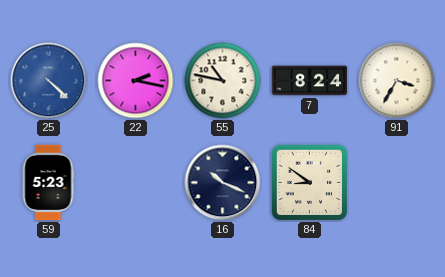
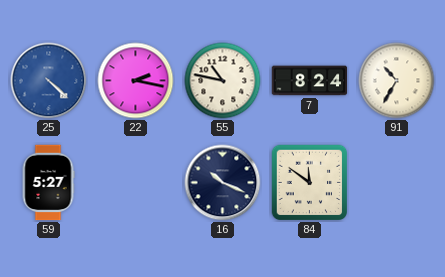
91: 3:35 -> 10:35
59: 5:23 -> 5:27
84: 8:51 -> 11:51
